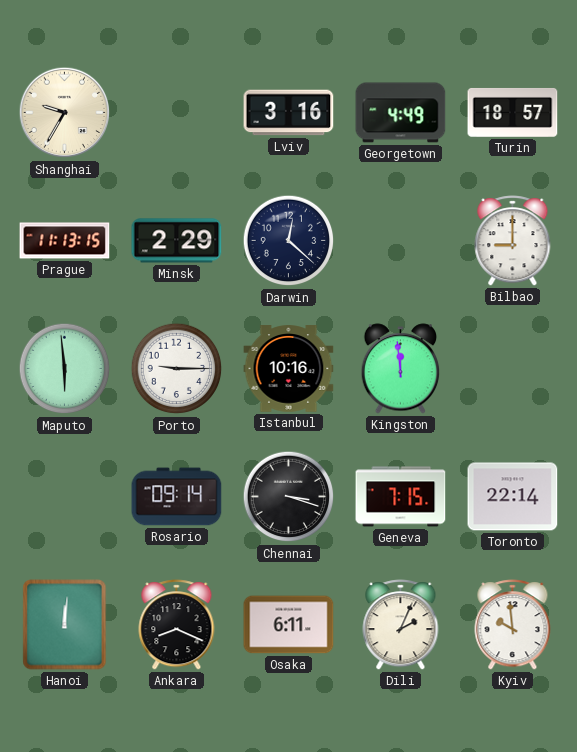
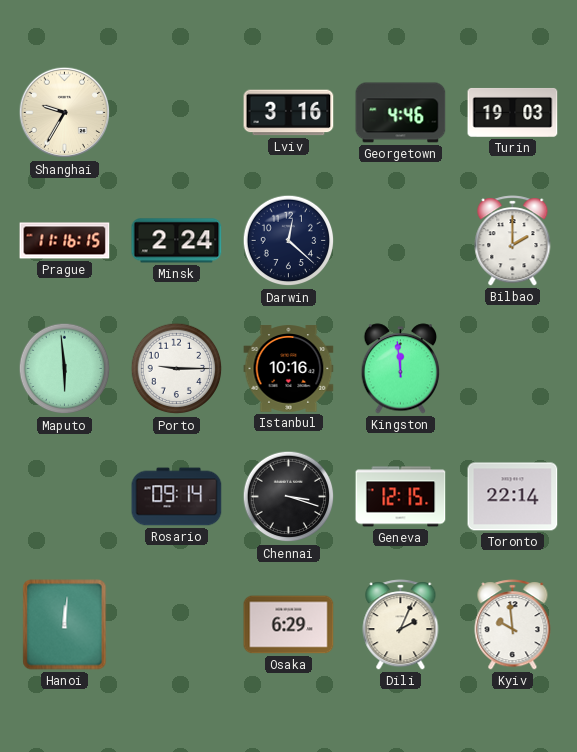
Georgetown: 4:49 -> 4:46
Turin: 18:57 -> 19:03
Prague: 11:13 -> 11:16
Minsk: 2:29 -> 2:24
Bilbao: 9:00 -> 2:00
Geneva: 7:15 -> 12:15
Ankara: 8:19 -> none
Osaka: 6:11 -> 6:29
